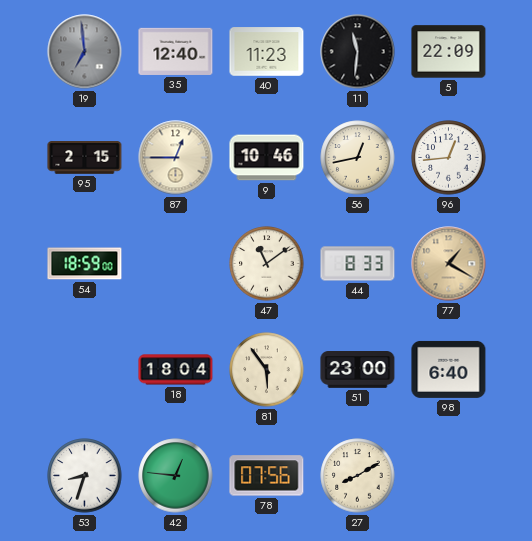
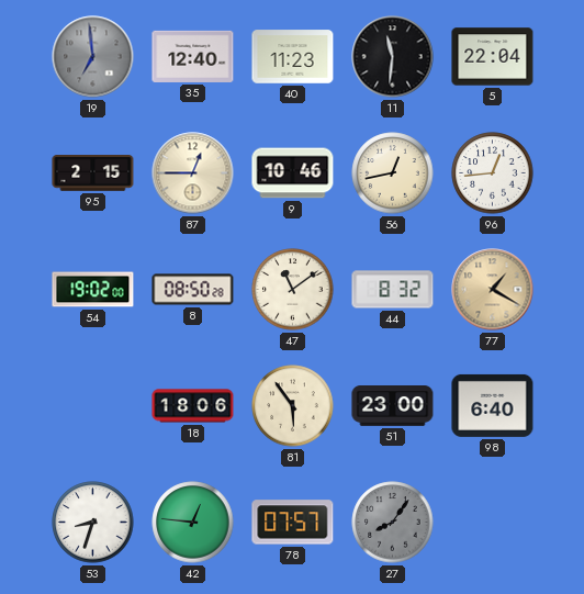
5: 22:09 -> 22:04
54: 18:59 -> 19:02
8: none -> 08:50
44: 8:33 -> 8:32
18: 18:04 -> 18:06
78: 07:56 -> 07:57
27: 8:10 -> 8:06
27 dial: cream -> grey
